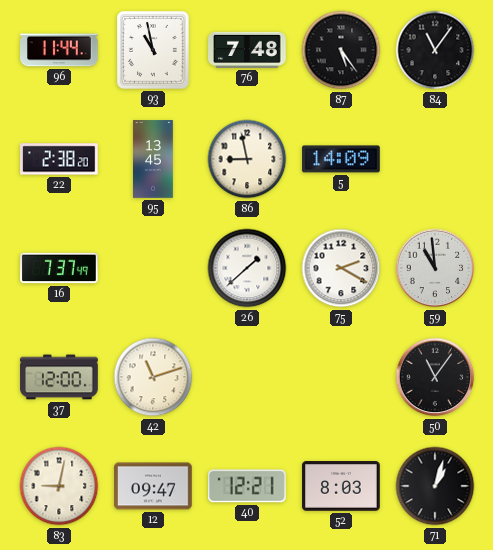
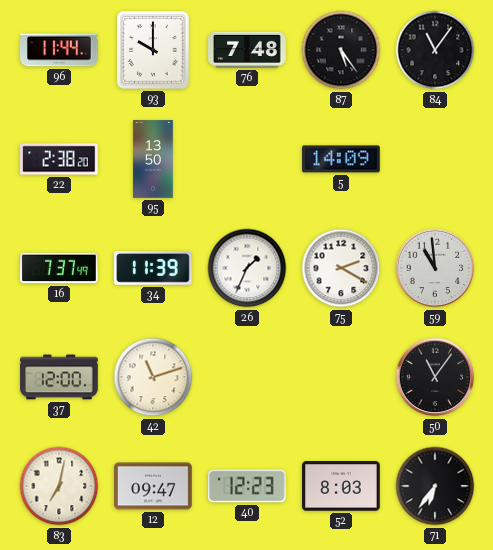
93: 10:58 -> 10:00
95: 13:45 -> 13:50
86: 8:58 -> none
34: none -> 11:39
26: 1:38 -> 1:34
83: 9:02 -> 7:02
40: 12:21 -> 12:23
71: 1:03 -> 6:36
